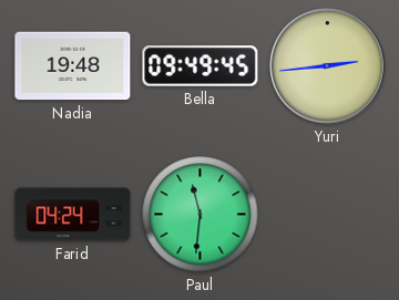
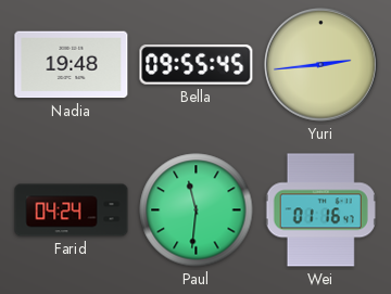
Bella: 09:49 -> 09:55
Wei: none -> 01:16
